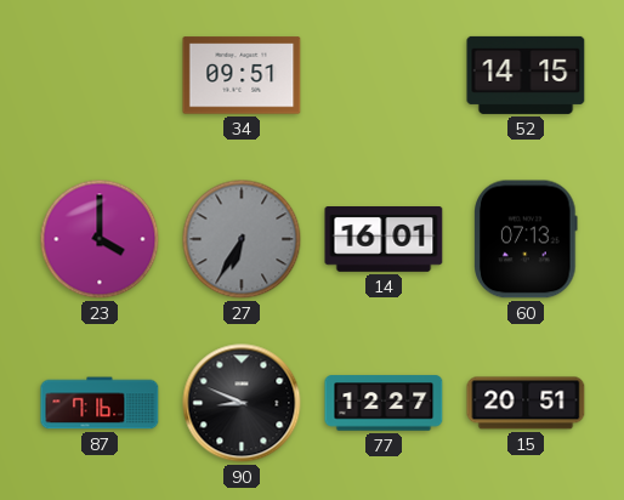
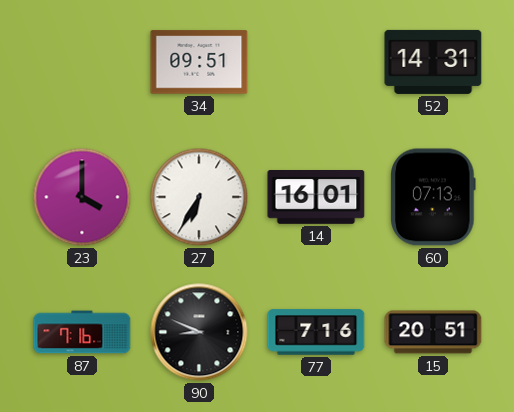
52: 14:15 -> 14:31
27 dial: grey -> white
77: 12:27 -> 7:16
